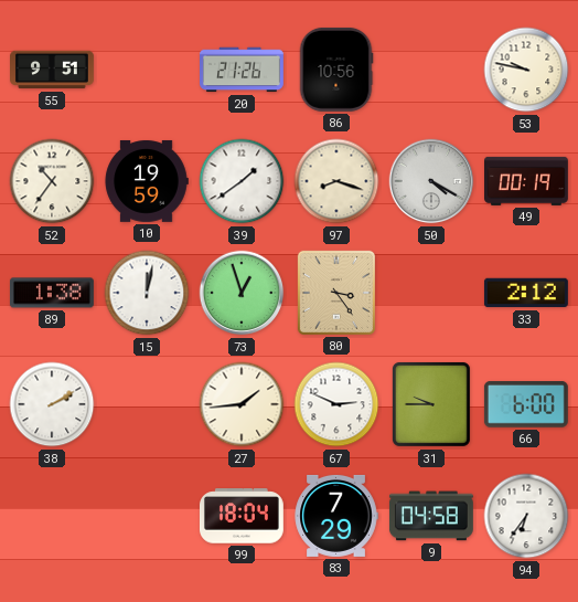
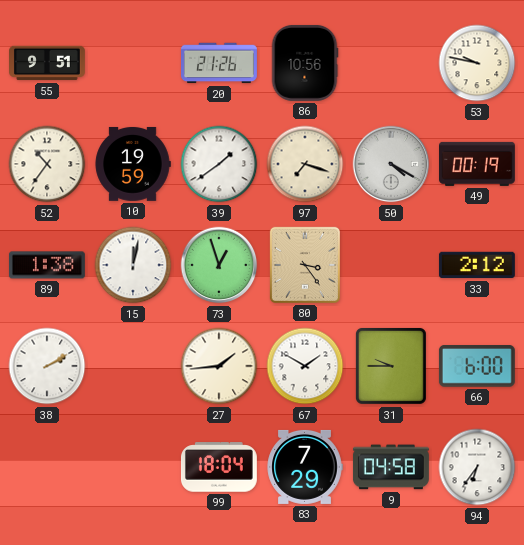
97: 8:18 -> 7:18
67: 2:49 -> 1:50
